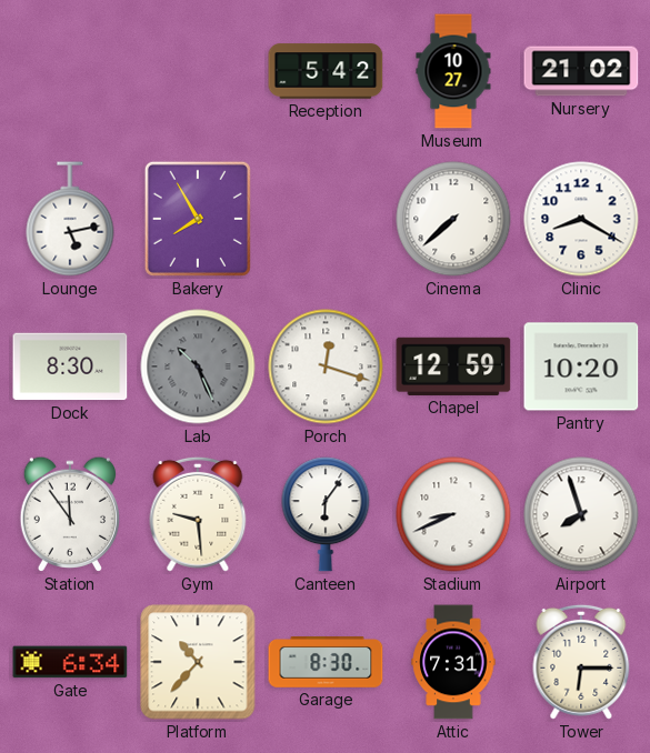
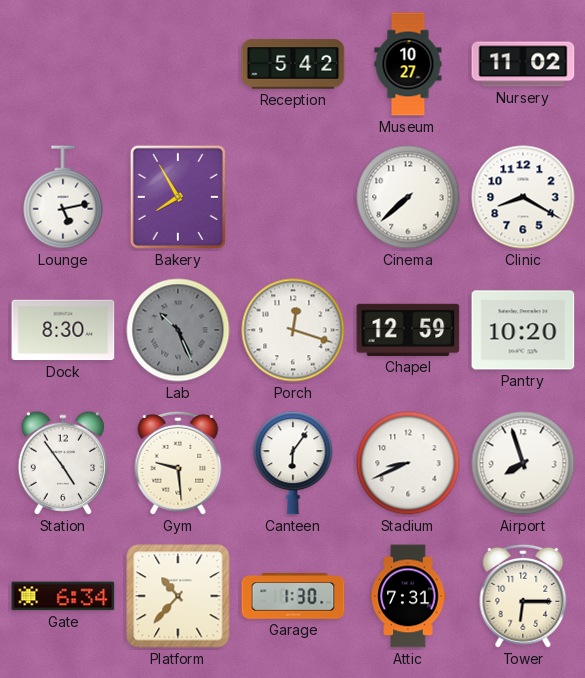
Nursery: 21:02 -> 11:02
Station: 11:54 -> 4:54
Garage: 8:30 -> 1:30
